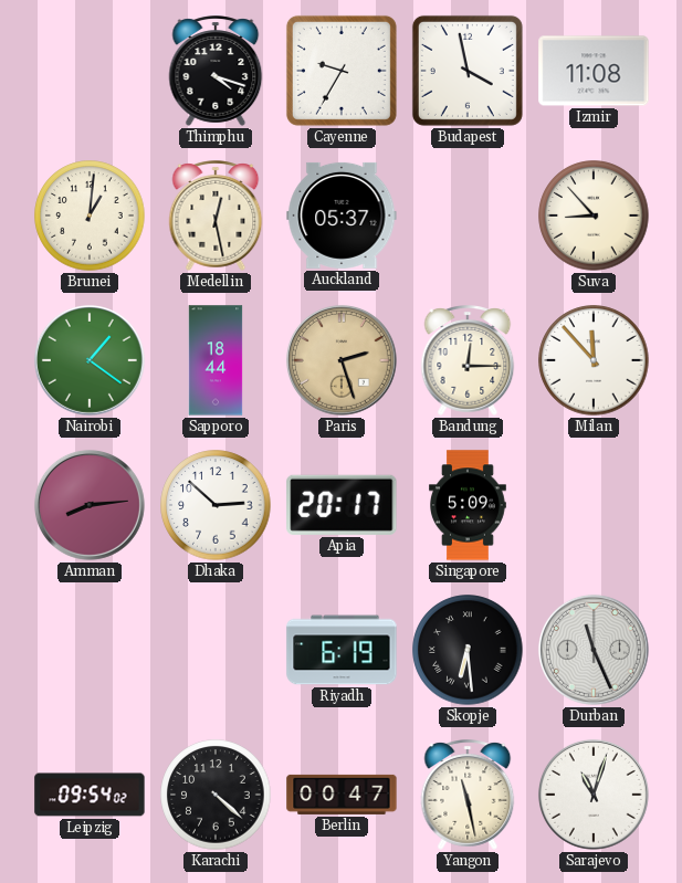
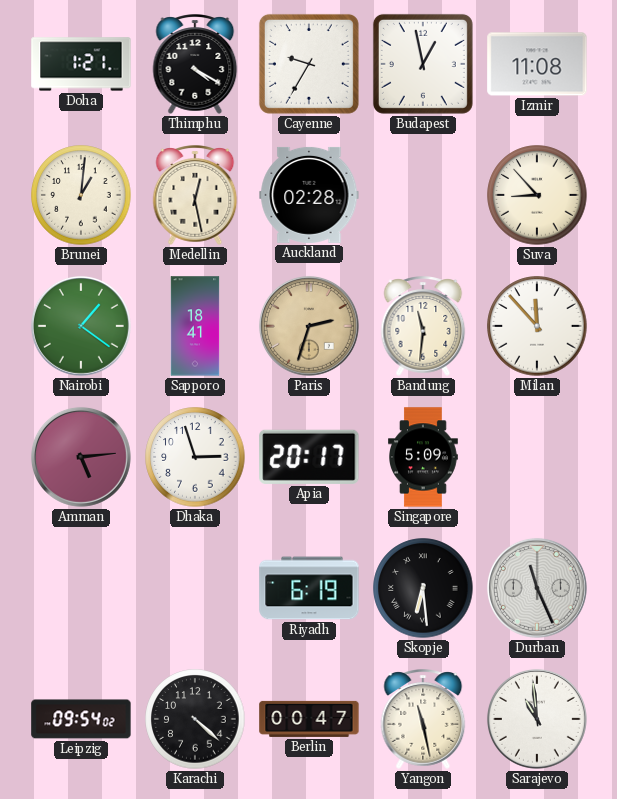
Doha: none -> 1:21
Thimphu: 4:18 -> 4:20
Budapest: 3:58 -> 12:58
Auckland: 05:37 -> 02:28
Sapporo: 18:44 -> 18:41
Paris: 2:27 -> 2:33
Bandung: 12:15 -> 11:31
Amman: 8:14 -> 5:14
Dhaka: 2:52 -> 2:57
Sarajevo: 11:03 -> 10:59
